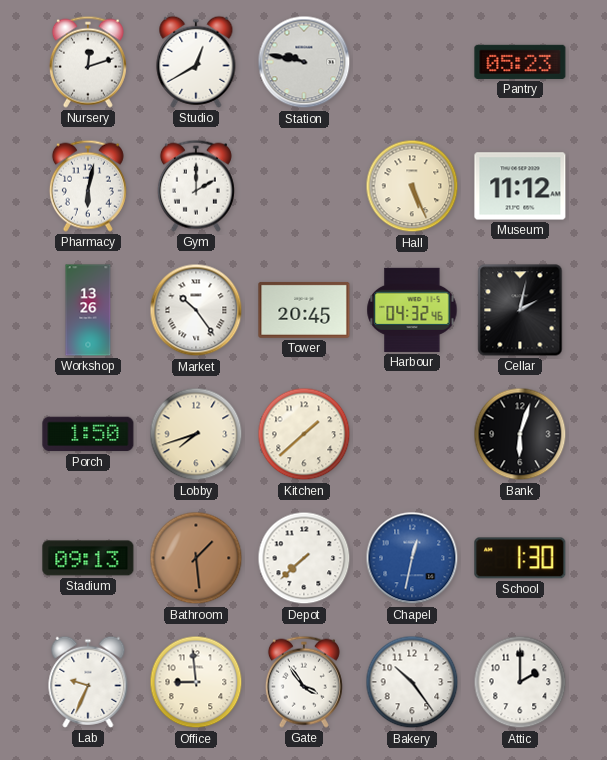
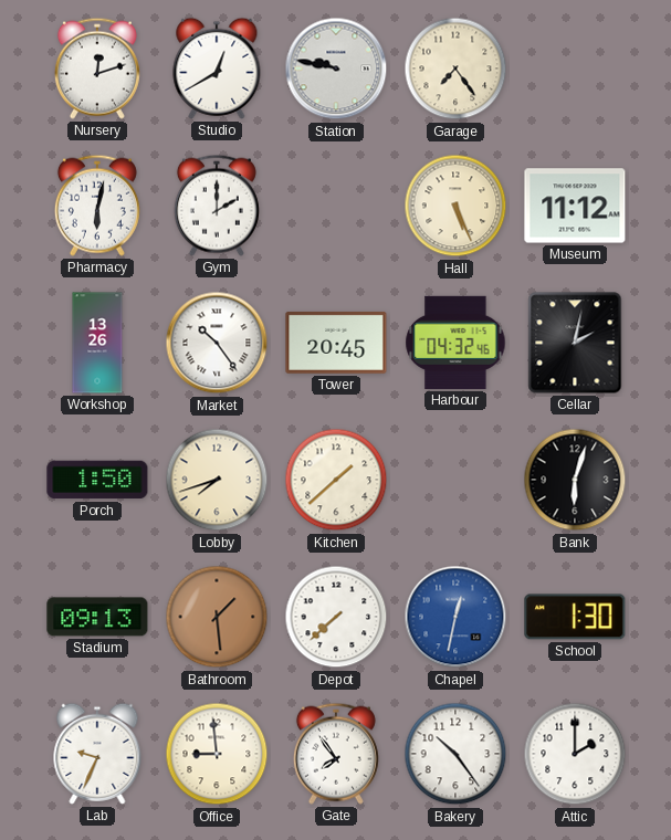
Garage: none -> 7:24
Pantry: 05:23 -> none
Gate: 3:54 -> 7:54
